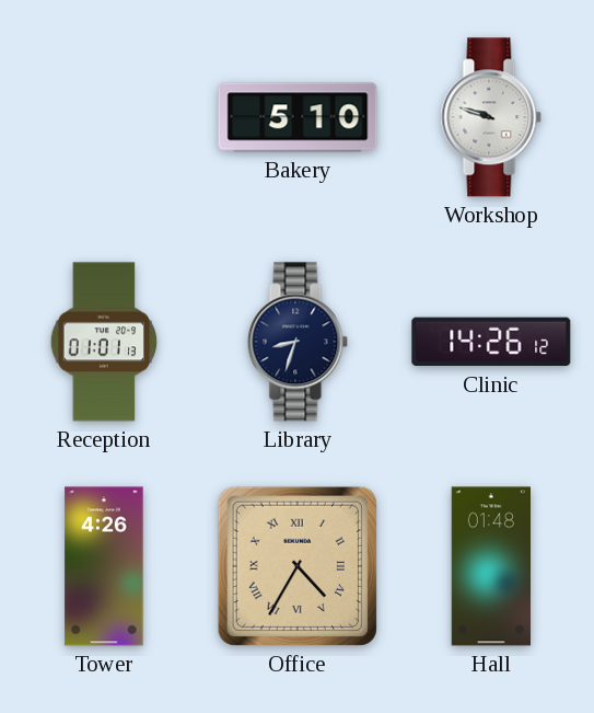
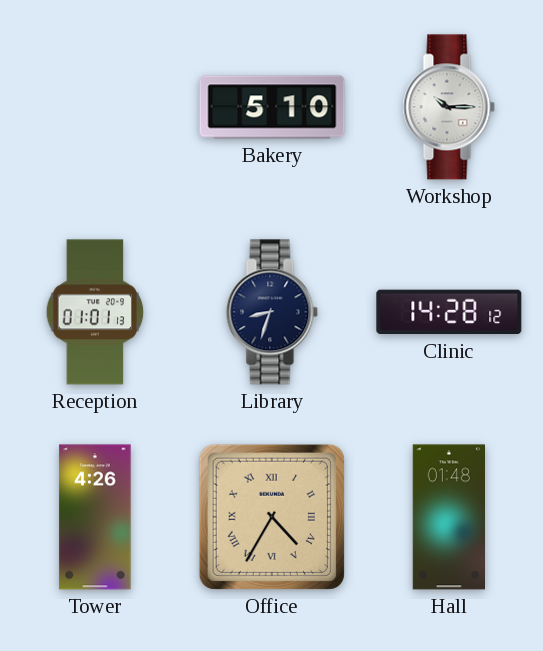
Workshop: 9:48 -> 10:15
Clinic: 14:26 -> 14:28
